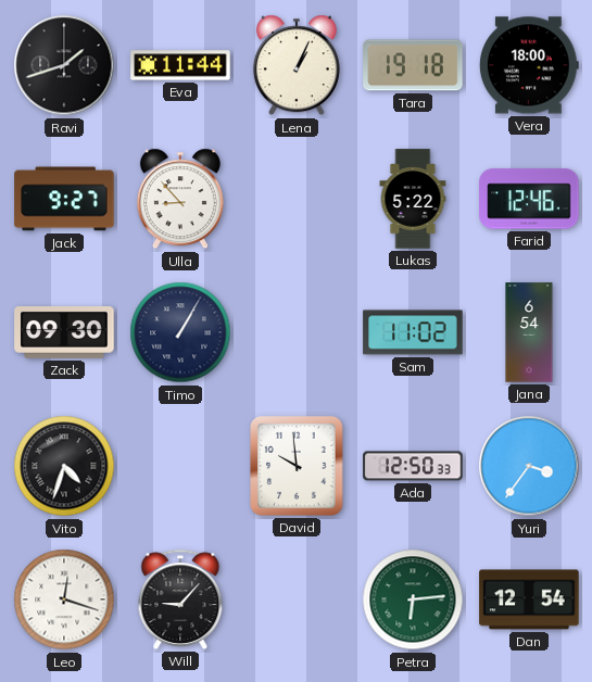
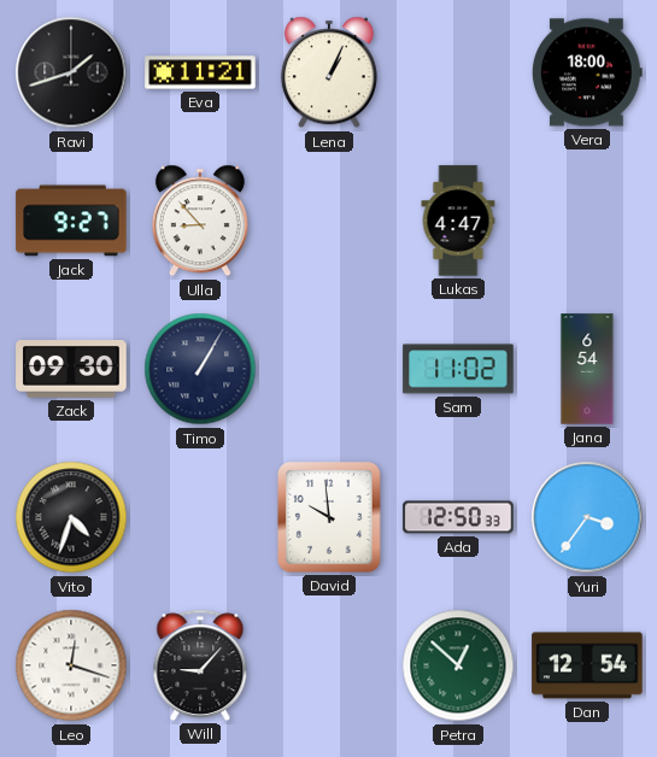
Eva: 11:44 -> 11:21
Tara: 19:18 -> none
Lukas: 5:22 -> 4:47
Farid: 12:46 -> none
Petra: 6:14 -> 12:52
